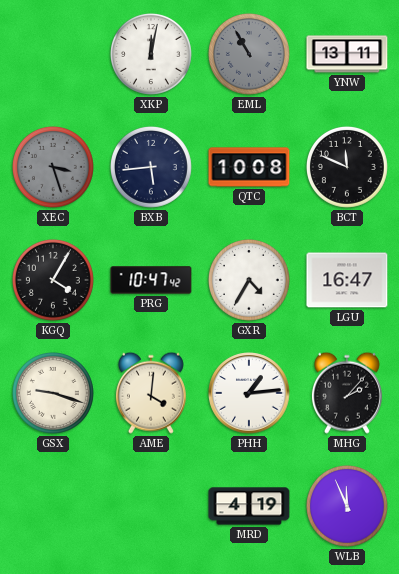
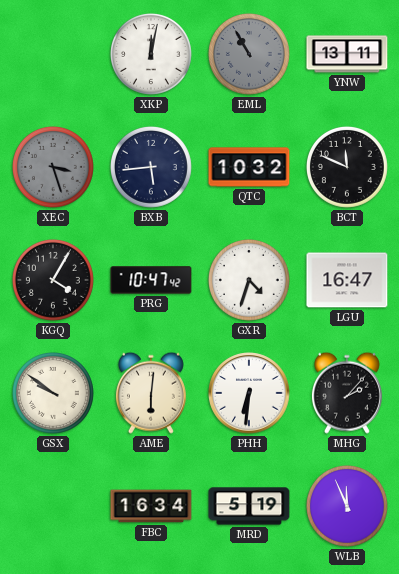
QTC: 10:08 -> 10:32
GXR: 4:35 -> 4:33
GSX: 9:18 -> 9:51
AME: 4:01 -> 6:01
PHH: 1:14 -> 6:31
FBC: none -> 16:34
MRD: 4:19 -> 5:19
